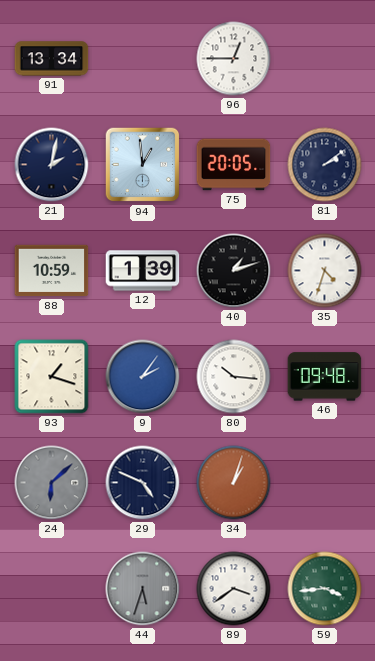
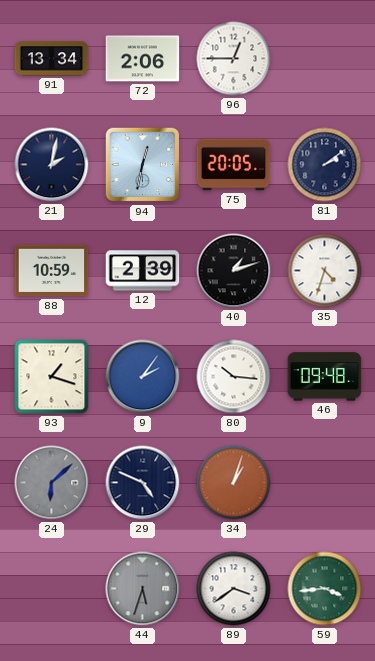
72: none -> 2:06
94: 12:59 -> 12:32
12: 1:39 -> 2:39
